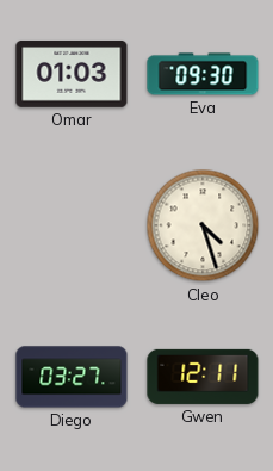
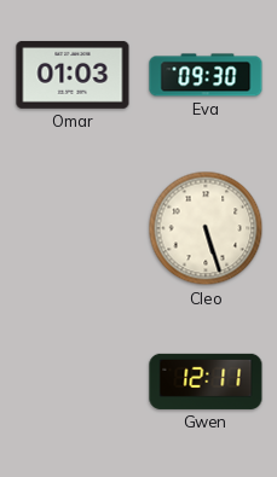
Cleo: 4:27 -> 5:27
Diego: 03:27 -> none
